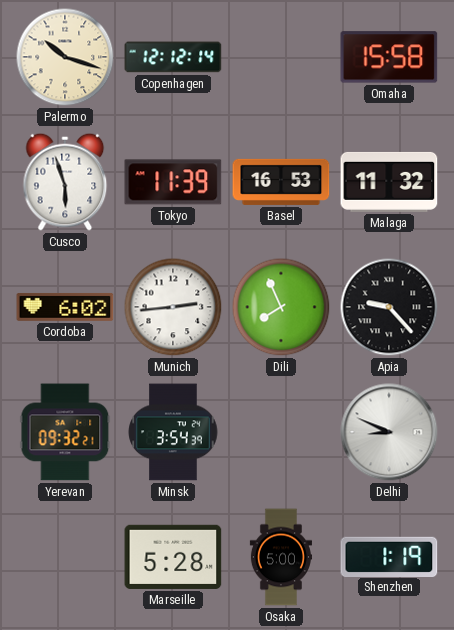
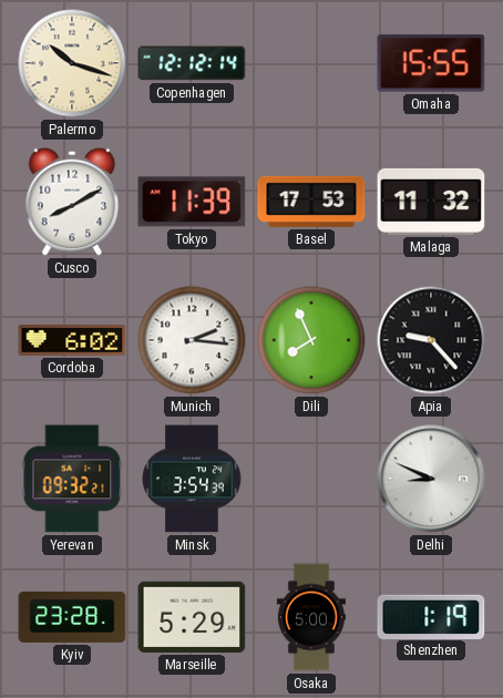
Omaha: 15:58 -> 15:55
Cusco: 5:57 -> 8:10
Basel: 16:53 -> 17:53
Munich: 2:44 -> 2:16
Kyiv: none -> 23:28
Marseille: 5:28 -> 5:29
